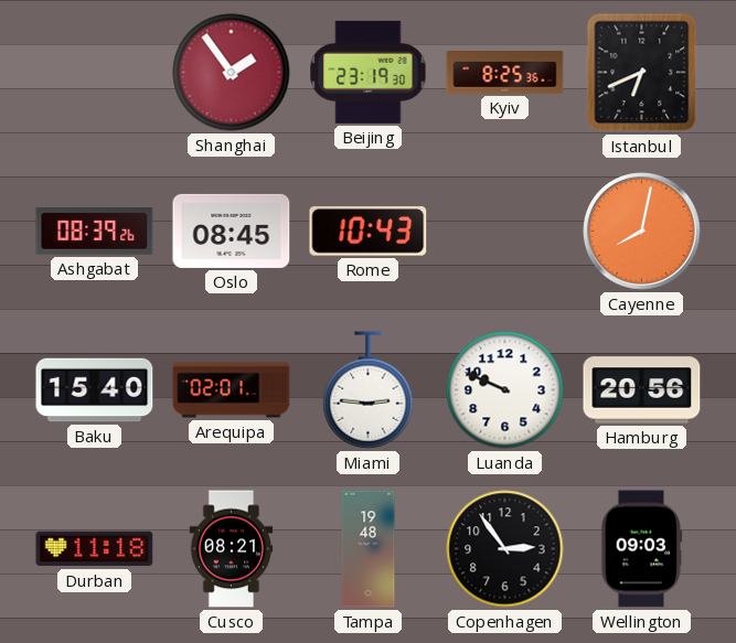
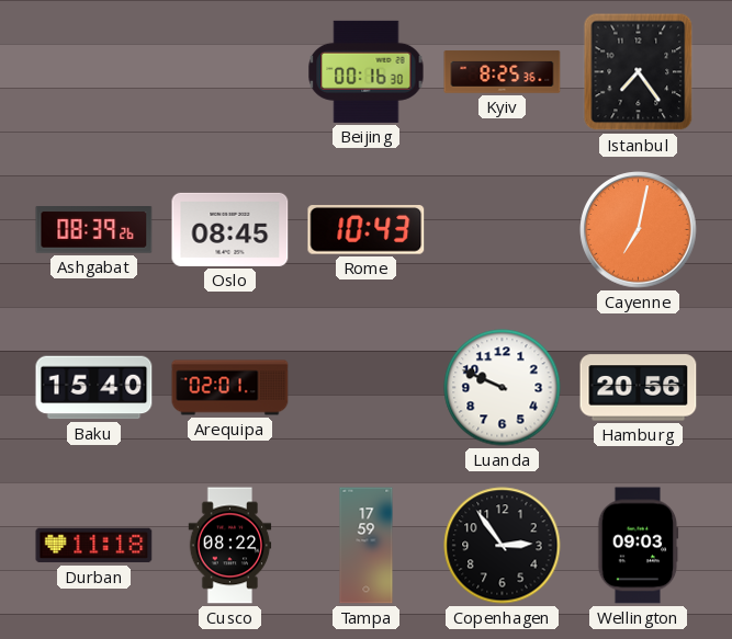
Shanghai: 1:54 -> none
Beijing: 23:19 -> 00:16
Istanbul: 6:41 -> 7:24
Cayenne: 8:02 -> 7:02
Miami: 2:46 -> none
Cusco: 08:21 -> 08:22
Tampa: 19:48 -> 17:59
